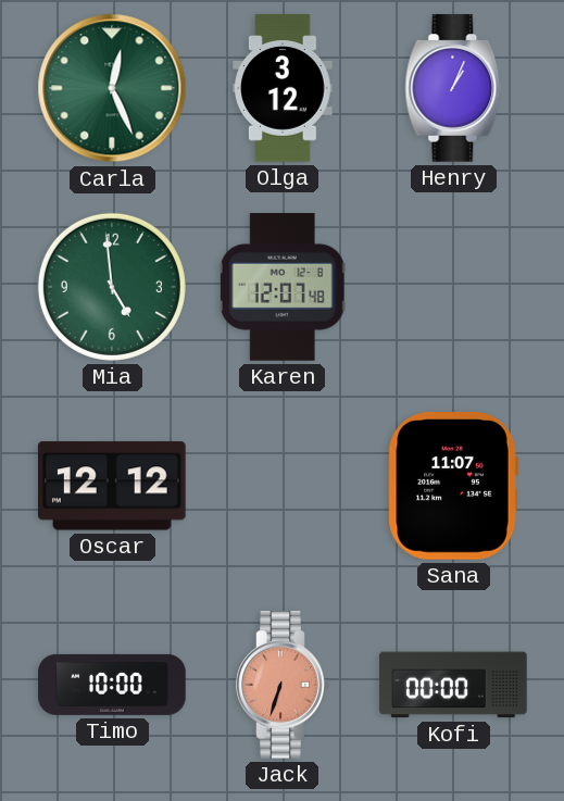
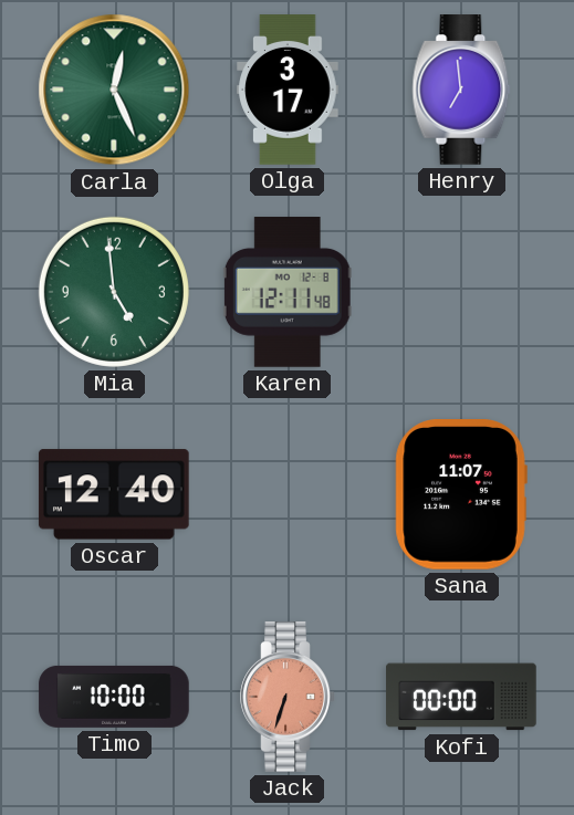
Olga: 3:12 -> 3:17
Henry: 1:04 -> 6:59
Karen: 12:07 -> 12:11
Oscar: 12:12 -> 12:40
